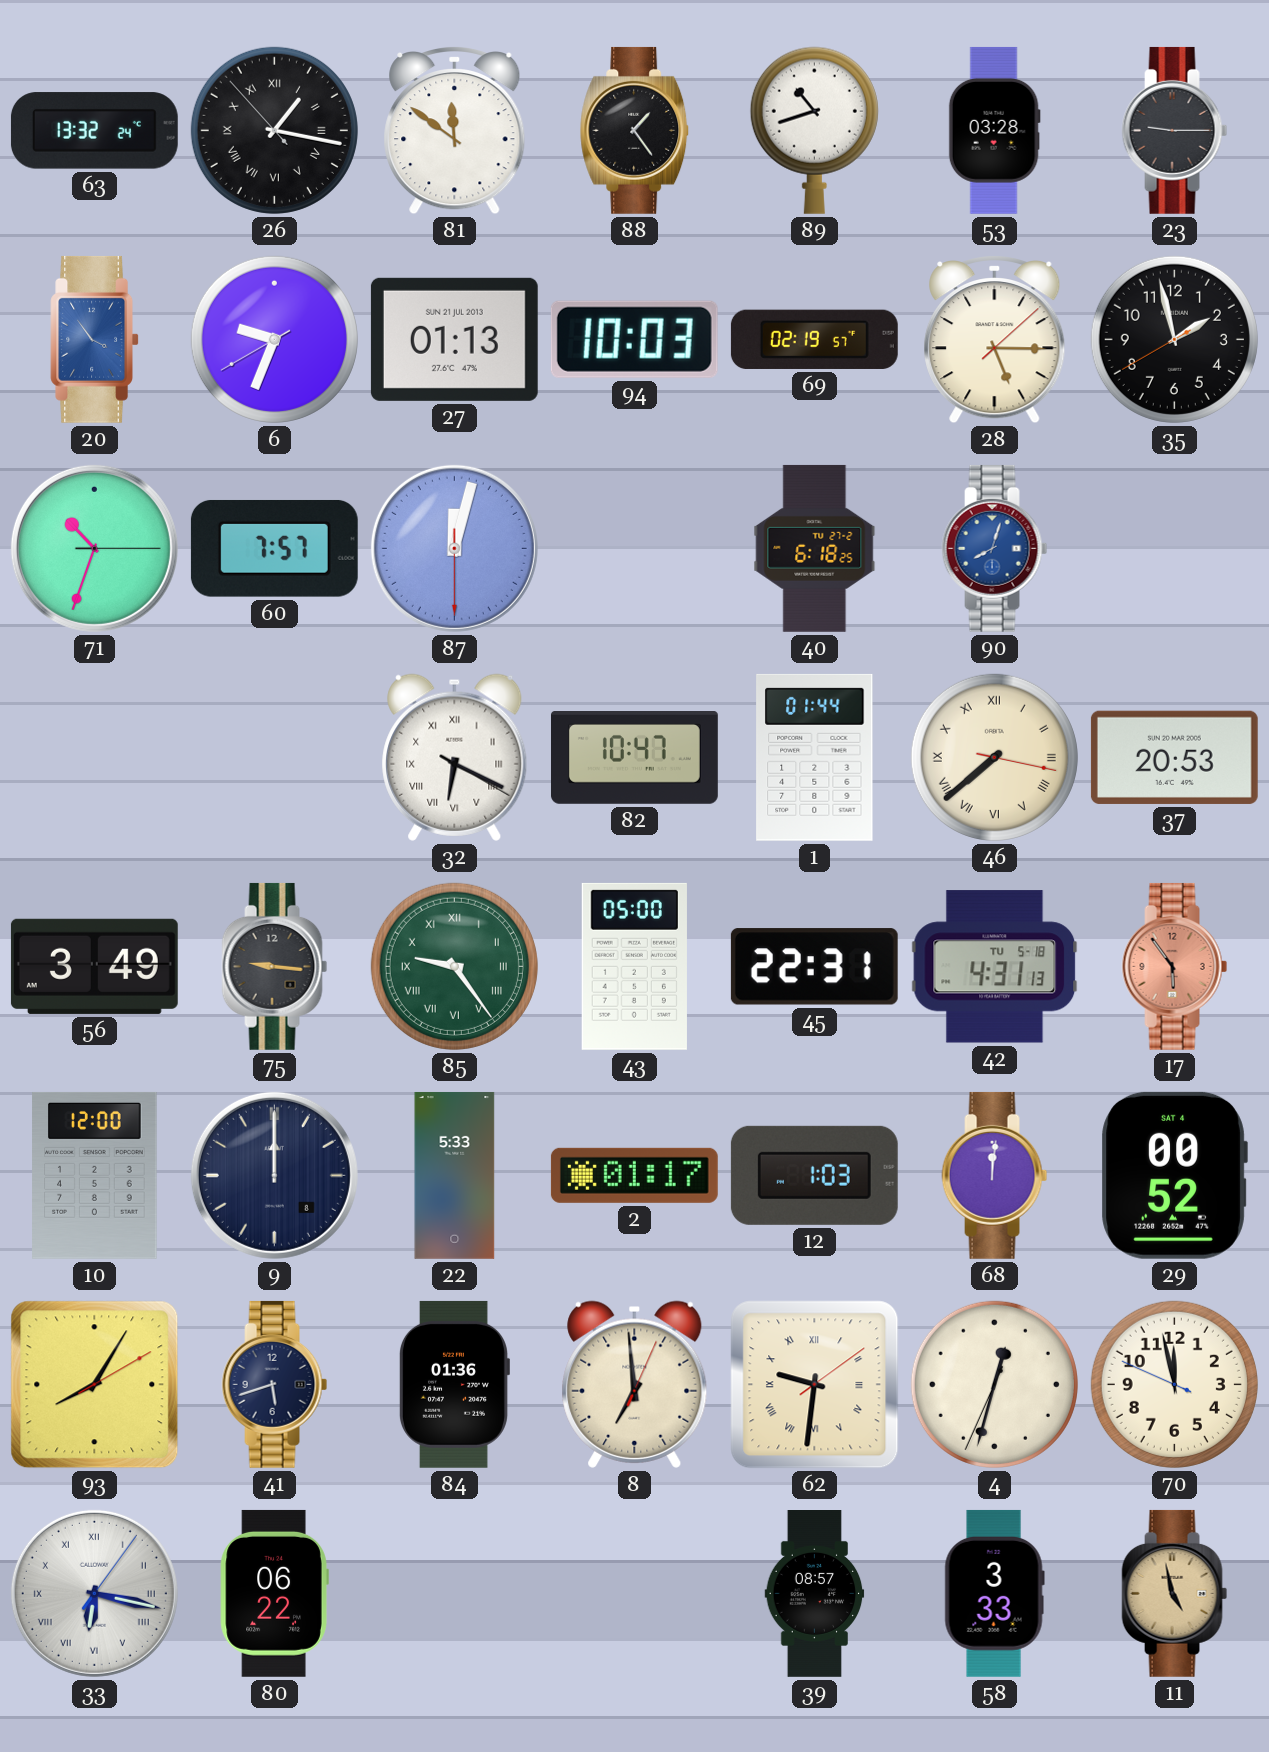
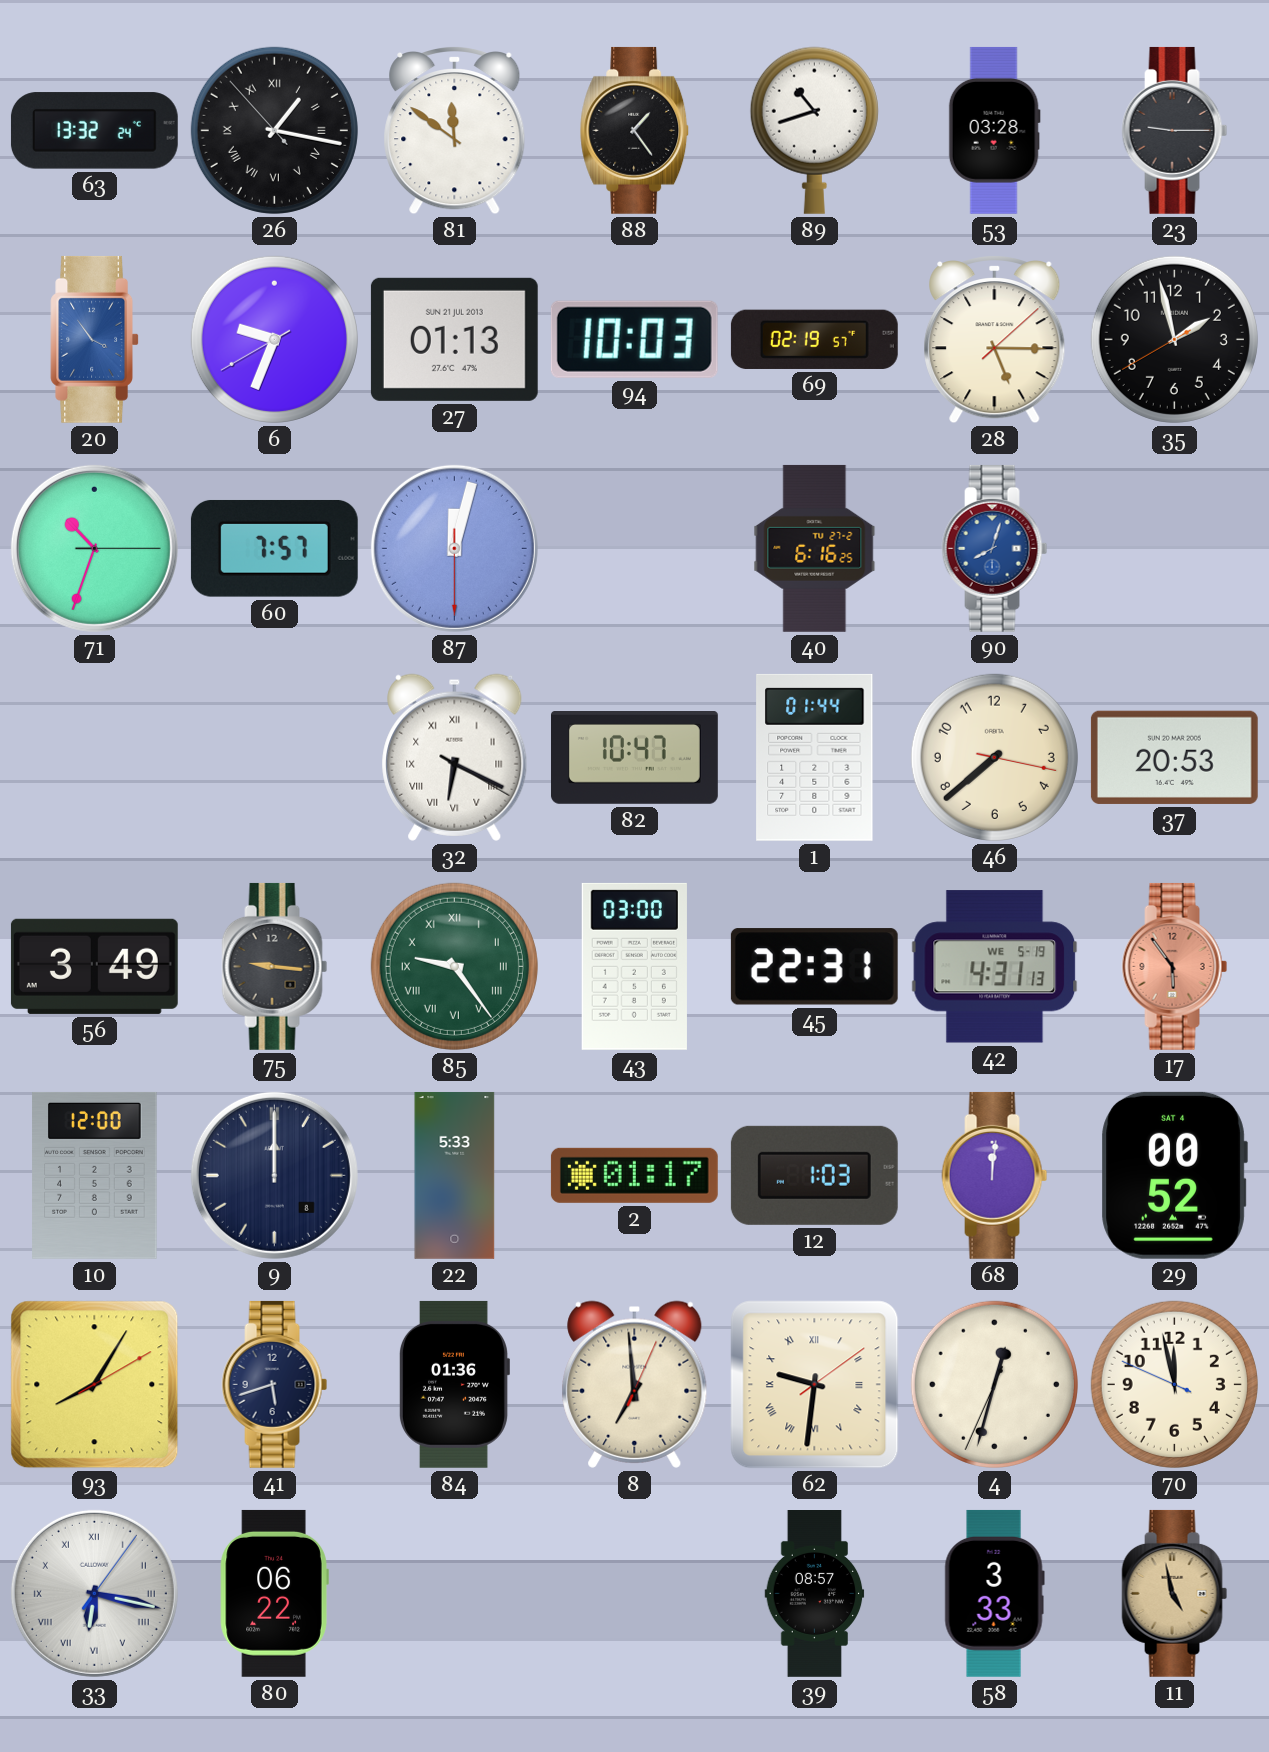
40: 6:18 -> 6:16
46 numerals: Roman -> Arabic
43: 05:00 -> 03:00
42 date: TU 5-18 -> WE 5-19
